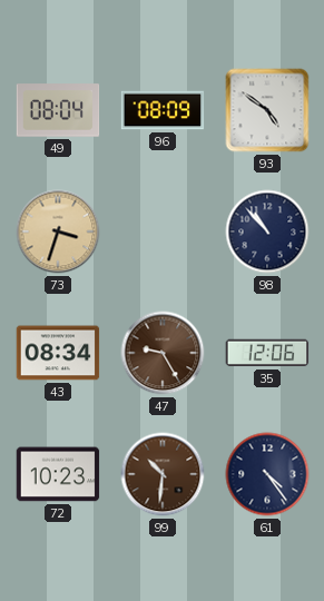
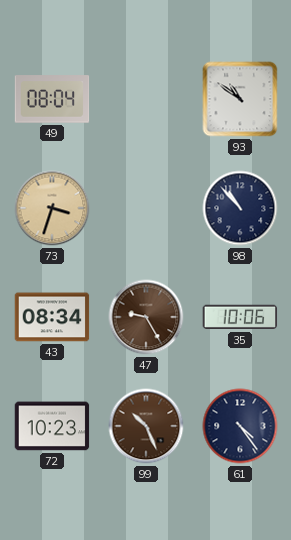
96: 08:09 -> none
93: 4:51 -> 10:51
35: 12:06 -> 10:06
99: 10:31 -> 10:26
